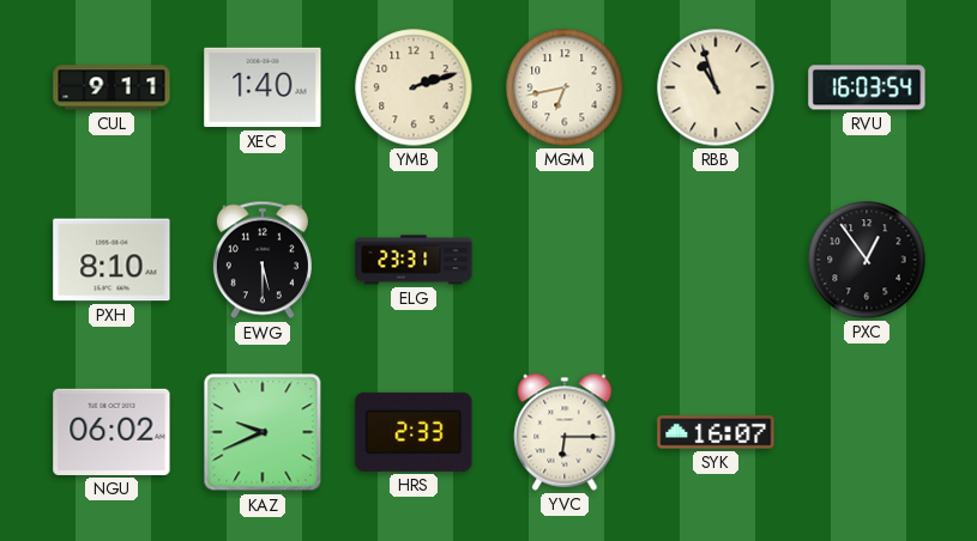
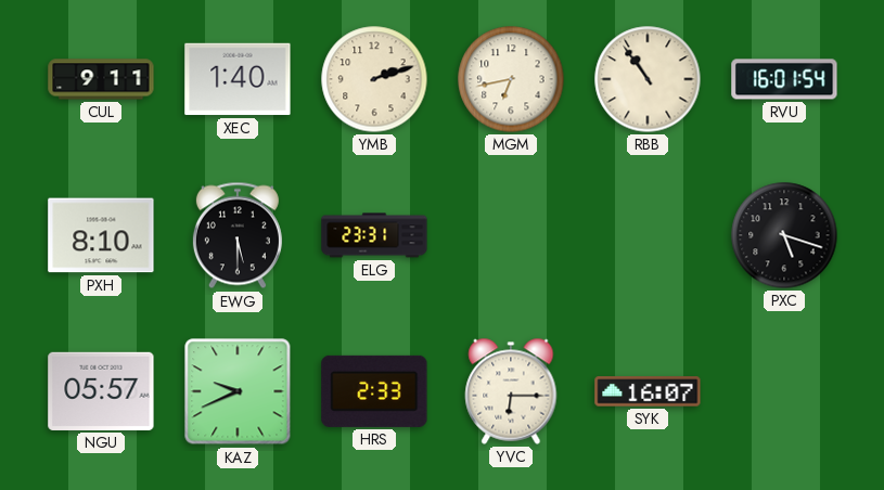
RBB: 10:57 -> 10:54
RVU: 16:03 -> 16:01
PXC: 12:54 -> 5:18
NGU: 06:02 -> 05:57
